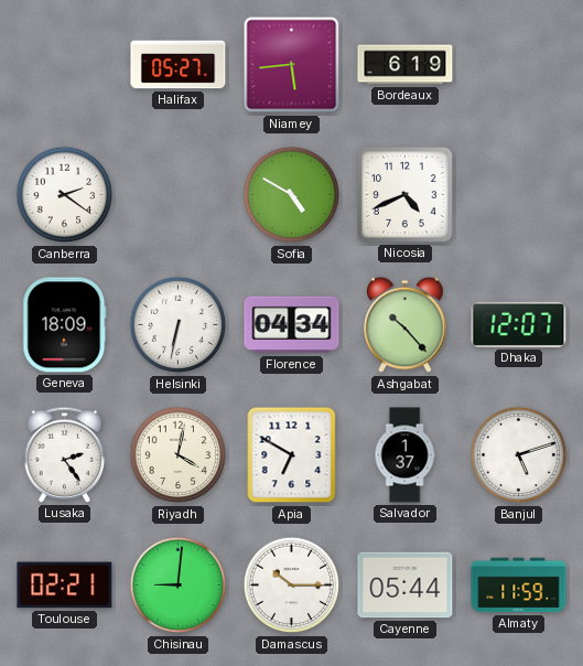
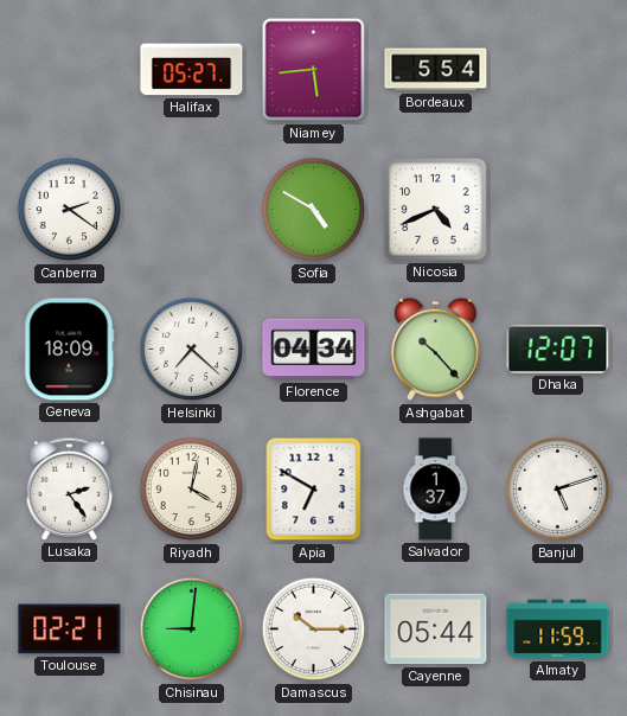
Bordeaux: 6:19 -> 5:54
Helsinki: 6:32 -> 7:22
